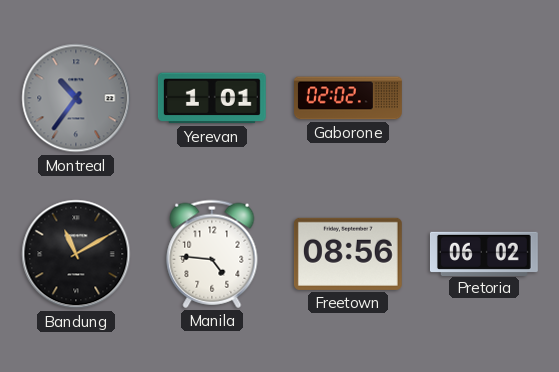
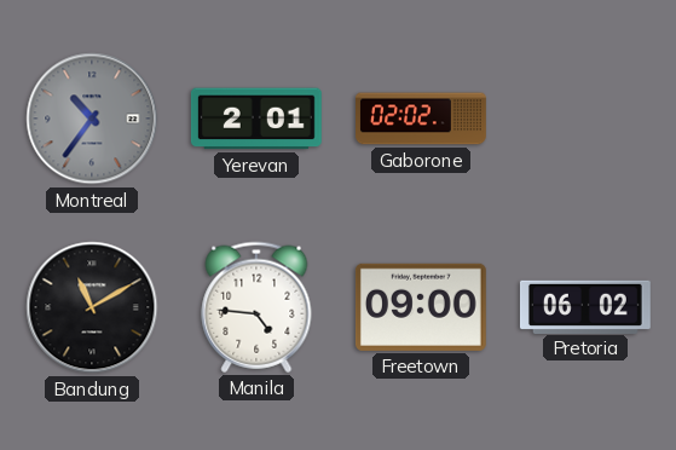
Yerevan: 1:01 -> 2:01
Freetown: 08:56 -> 09:00
